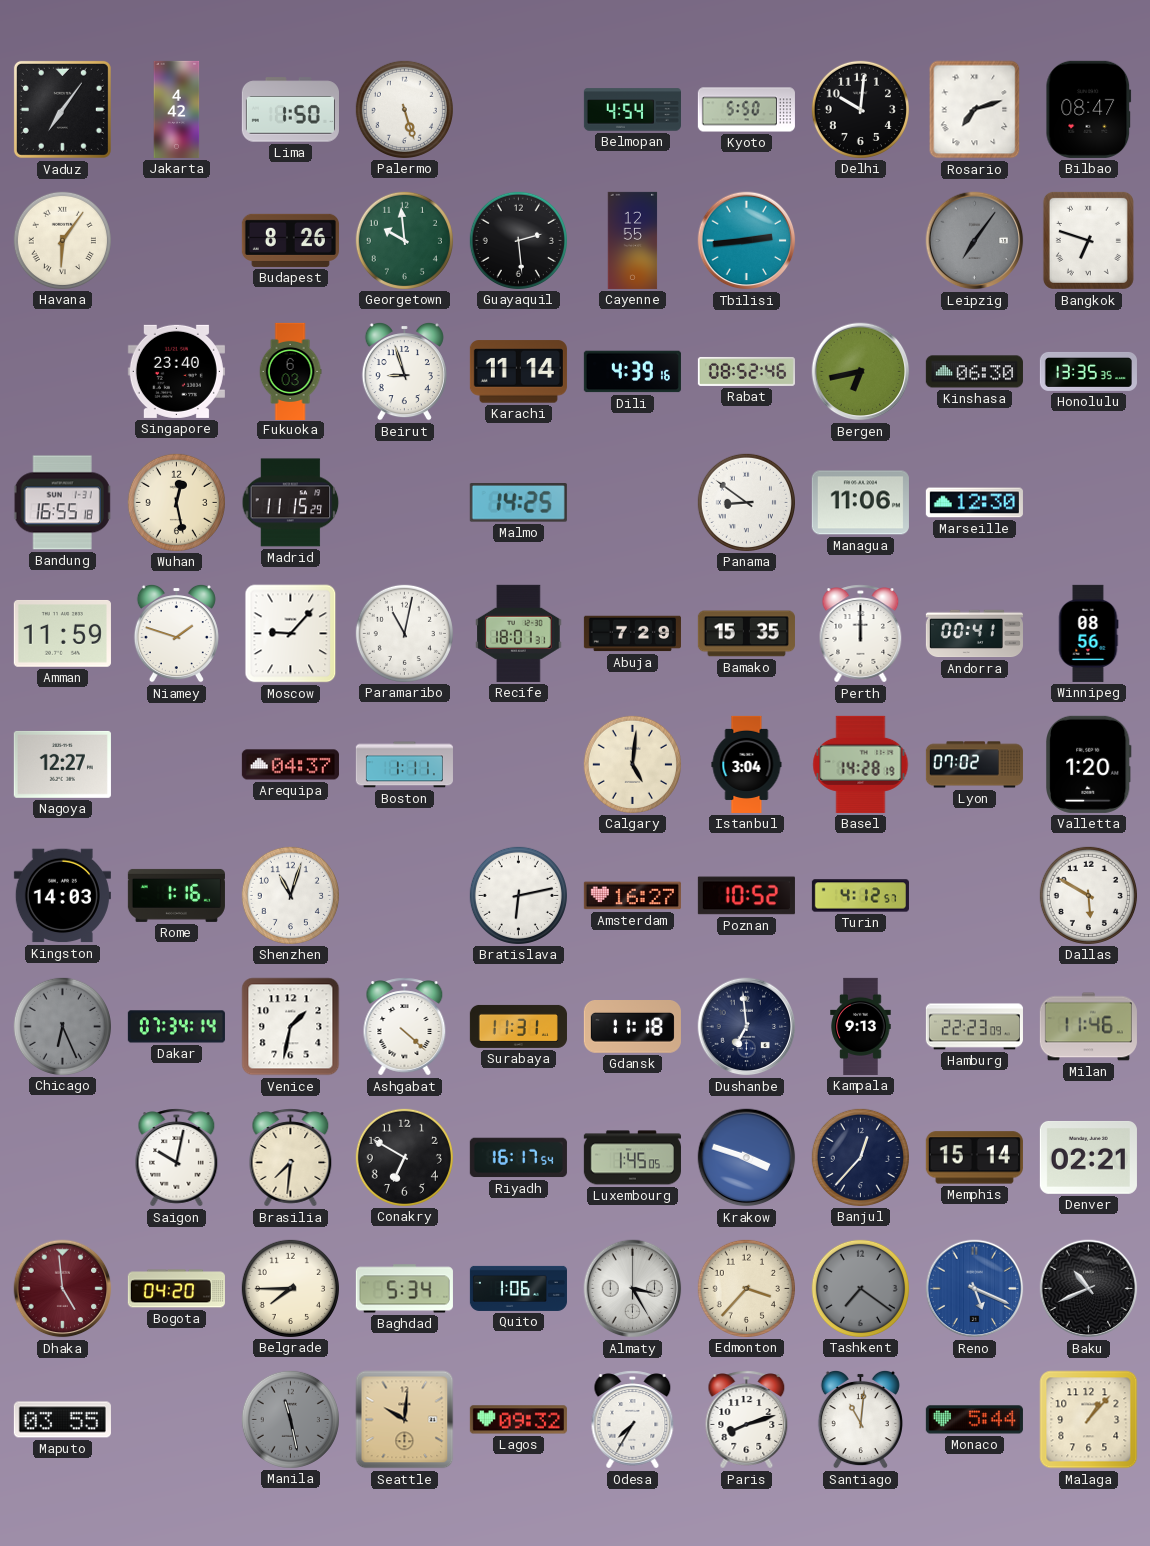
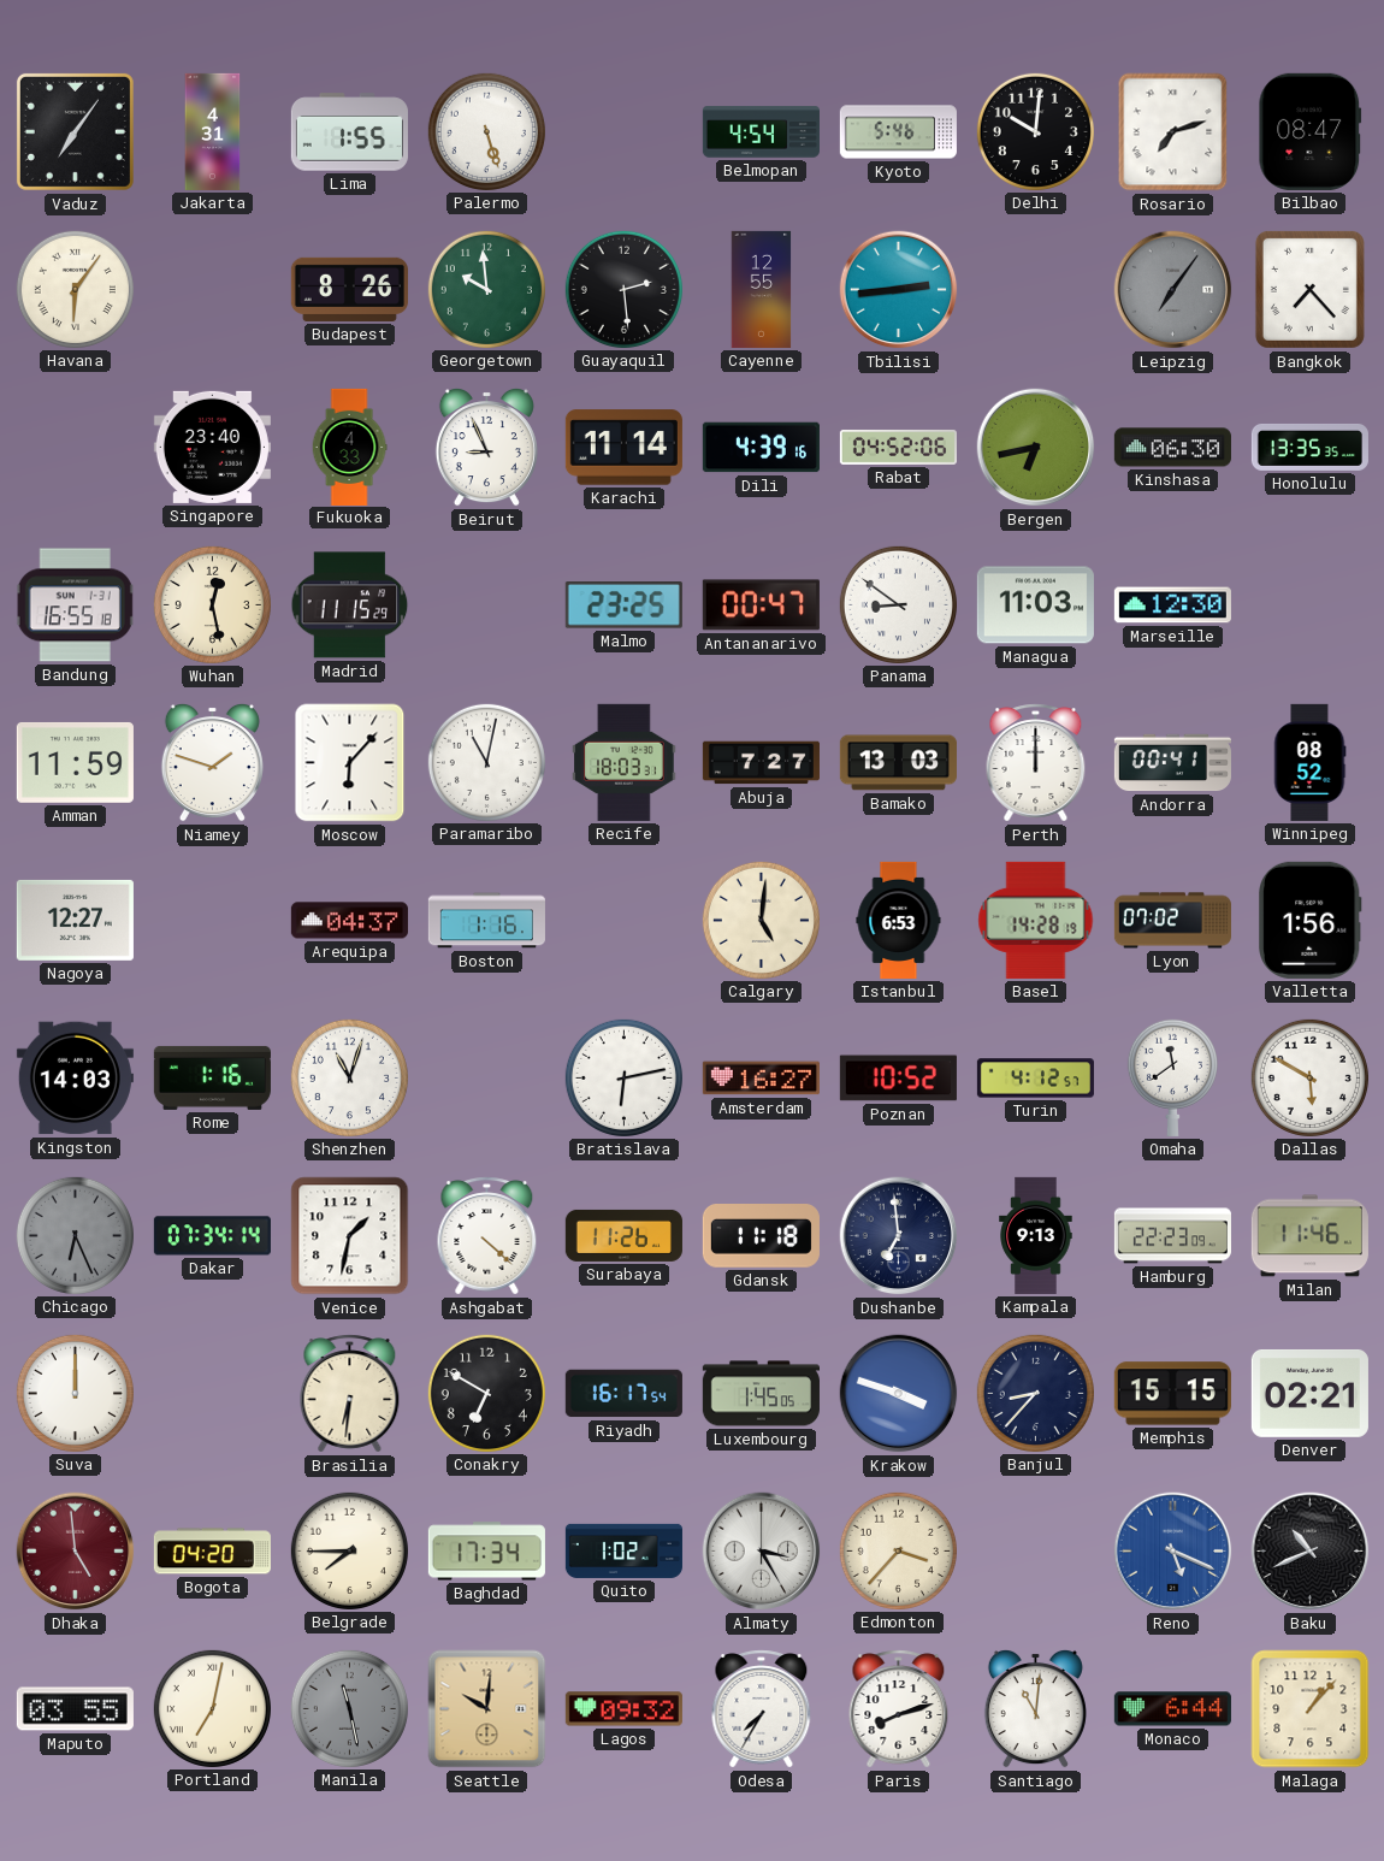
Jakarta: 4:42 -> 4:31
Lima: 1:50 -> 1:55
Kyoto: 5:50 -> 5:46
Bangkok: 6:48 -> 7:23
Fukuoka: 6:03 -> 4:33
Beirut: 8:57 -> 8:56
Rabat: 08:52 -> 04:52
Malmo: 14:25 -> 23:25
Antananarivo: none -> 00:47
Managua: 11:06 -> 11:03
Moscow: 9:07 -> 6:07
Recife: 18:01 -> 18:03
Abuja: 7:29 -> 7:27
Bamako: 15:35 -> 13:03
Winnipeg: 08:56 -> 08:52
Boston: 1:11 -> 1:16
Istanbul: 3:04 -> 6:53
Valletta: 1:20 -> 1:56
Omaha: none -> 11:39
Surabaya: 11:31 -> 11:26
Suva: none -> 12:00
Saigon: 10:02 -> none
Brasilia: 7:31 -> 6:31
Banjul: 12:37 -> 8:37
Memphis: 15:14 -> 15:15
Baghdad: 5:34 -> 17:34
Quito: 1:06 -> 1:02
Tashkent: 7:21 -> none
Portland: none -> 7:02
Monaco: 5:44 -> 6:44
